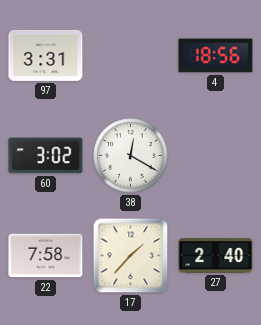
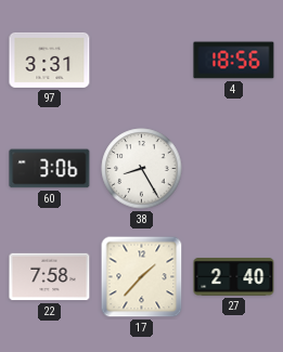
60: 3:02 -> 3:06
38: 12:20 -> 8:25
